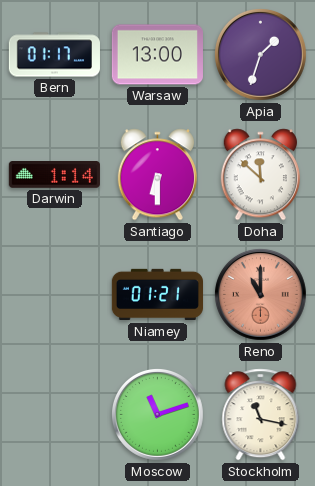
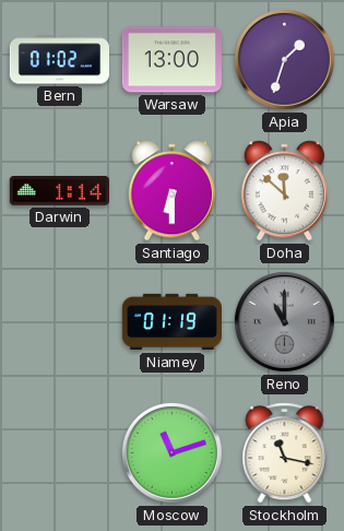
Bern: 01:17 -> 01:02
Niamey: 01:21 -> 01:19
Reno dial: salmon -> grey
